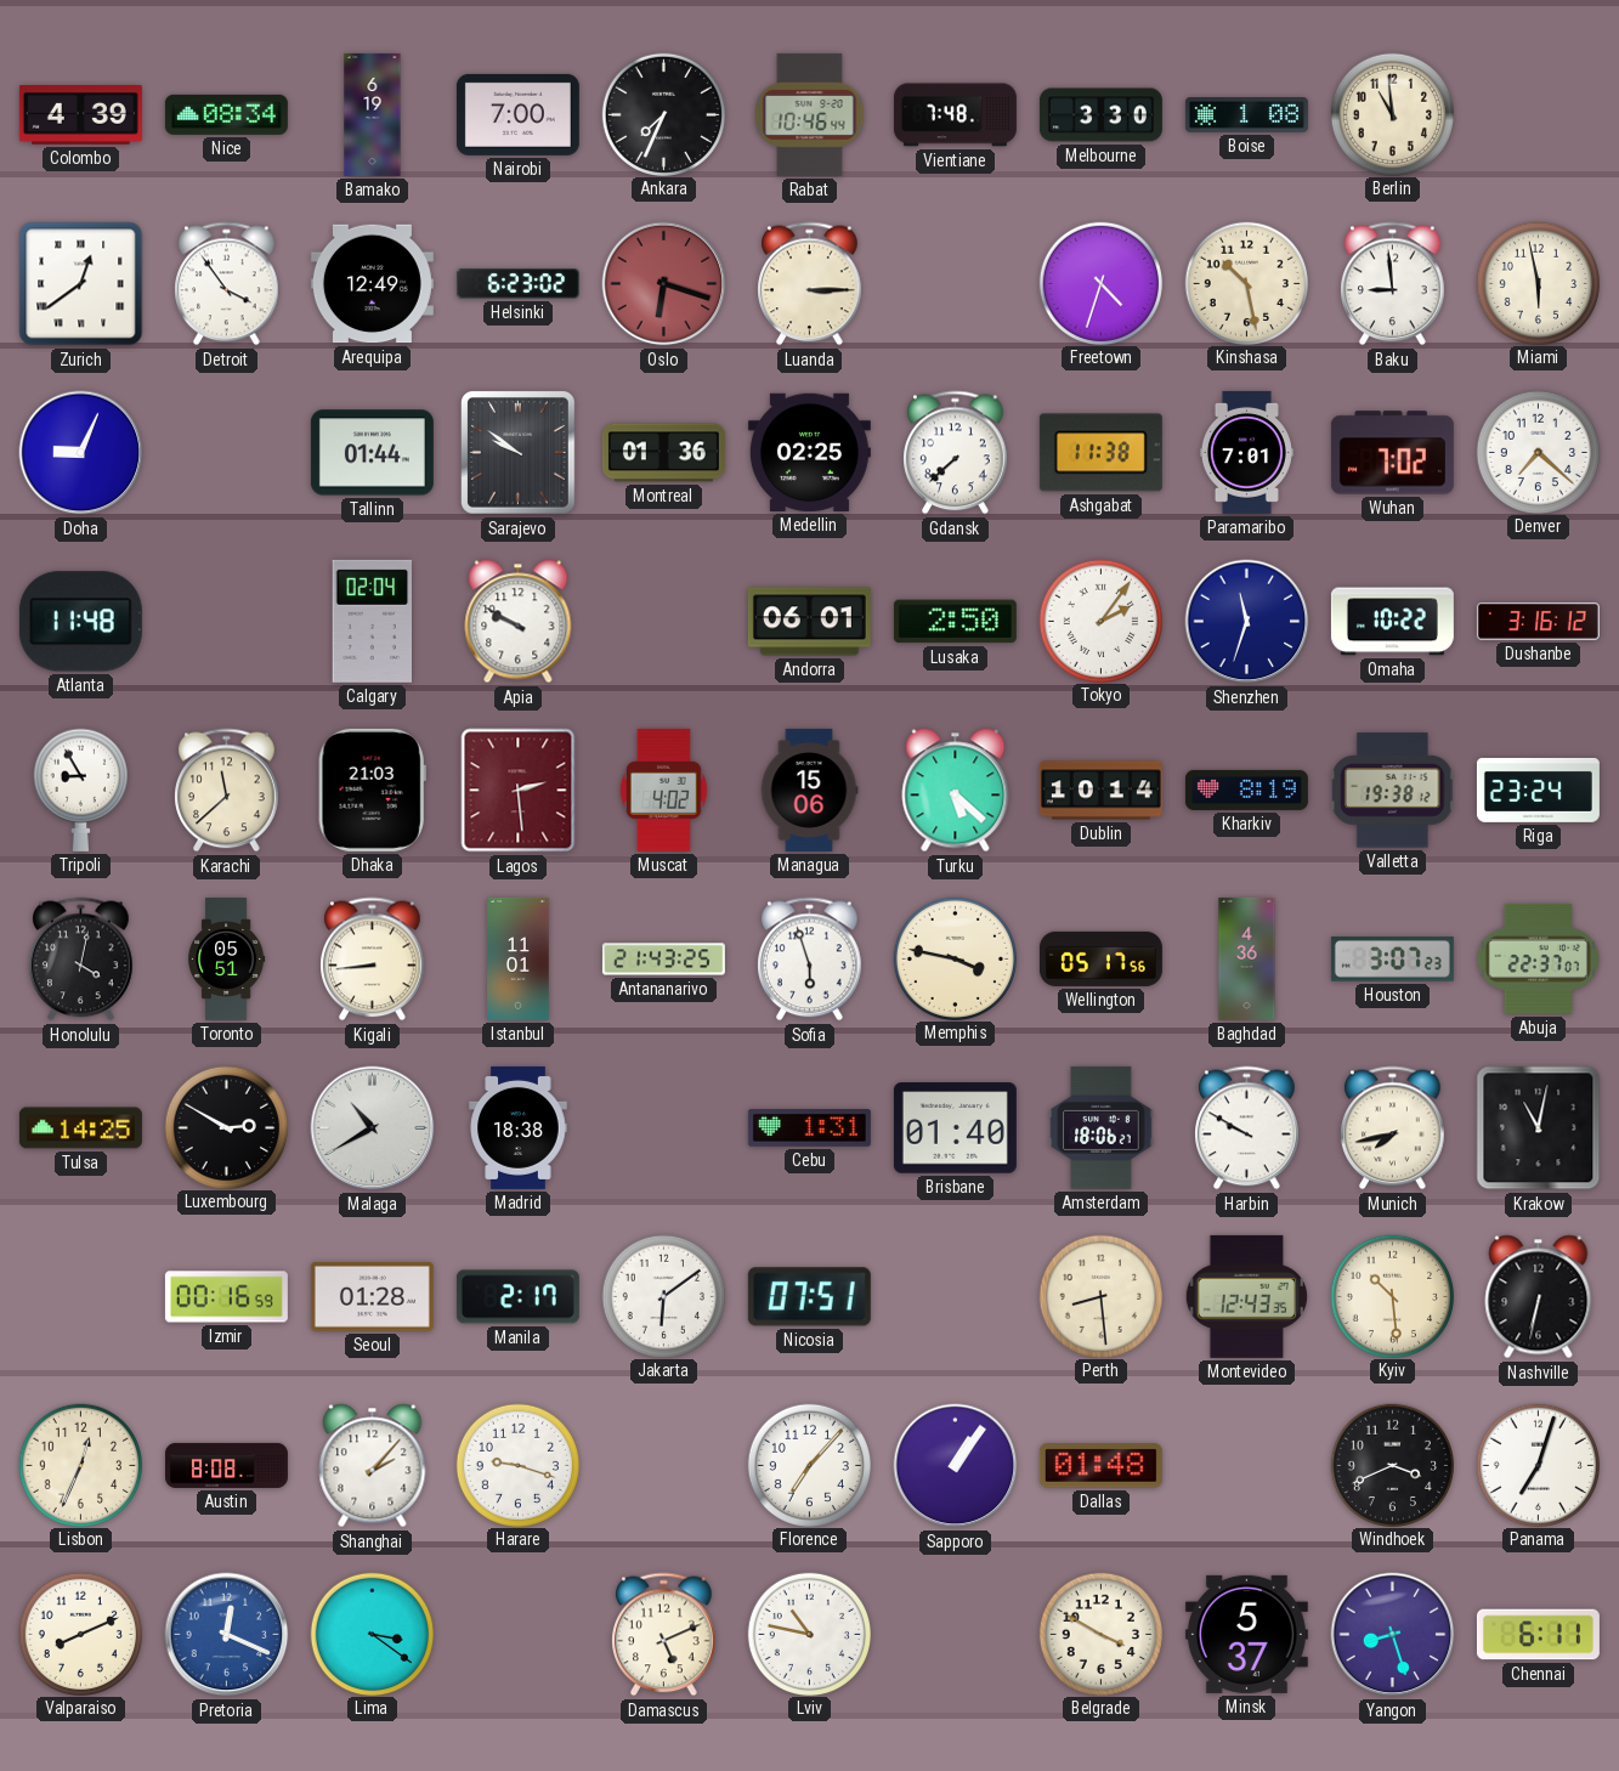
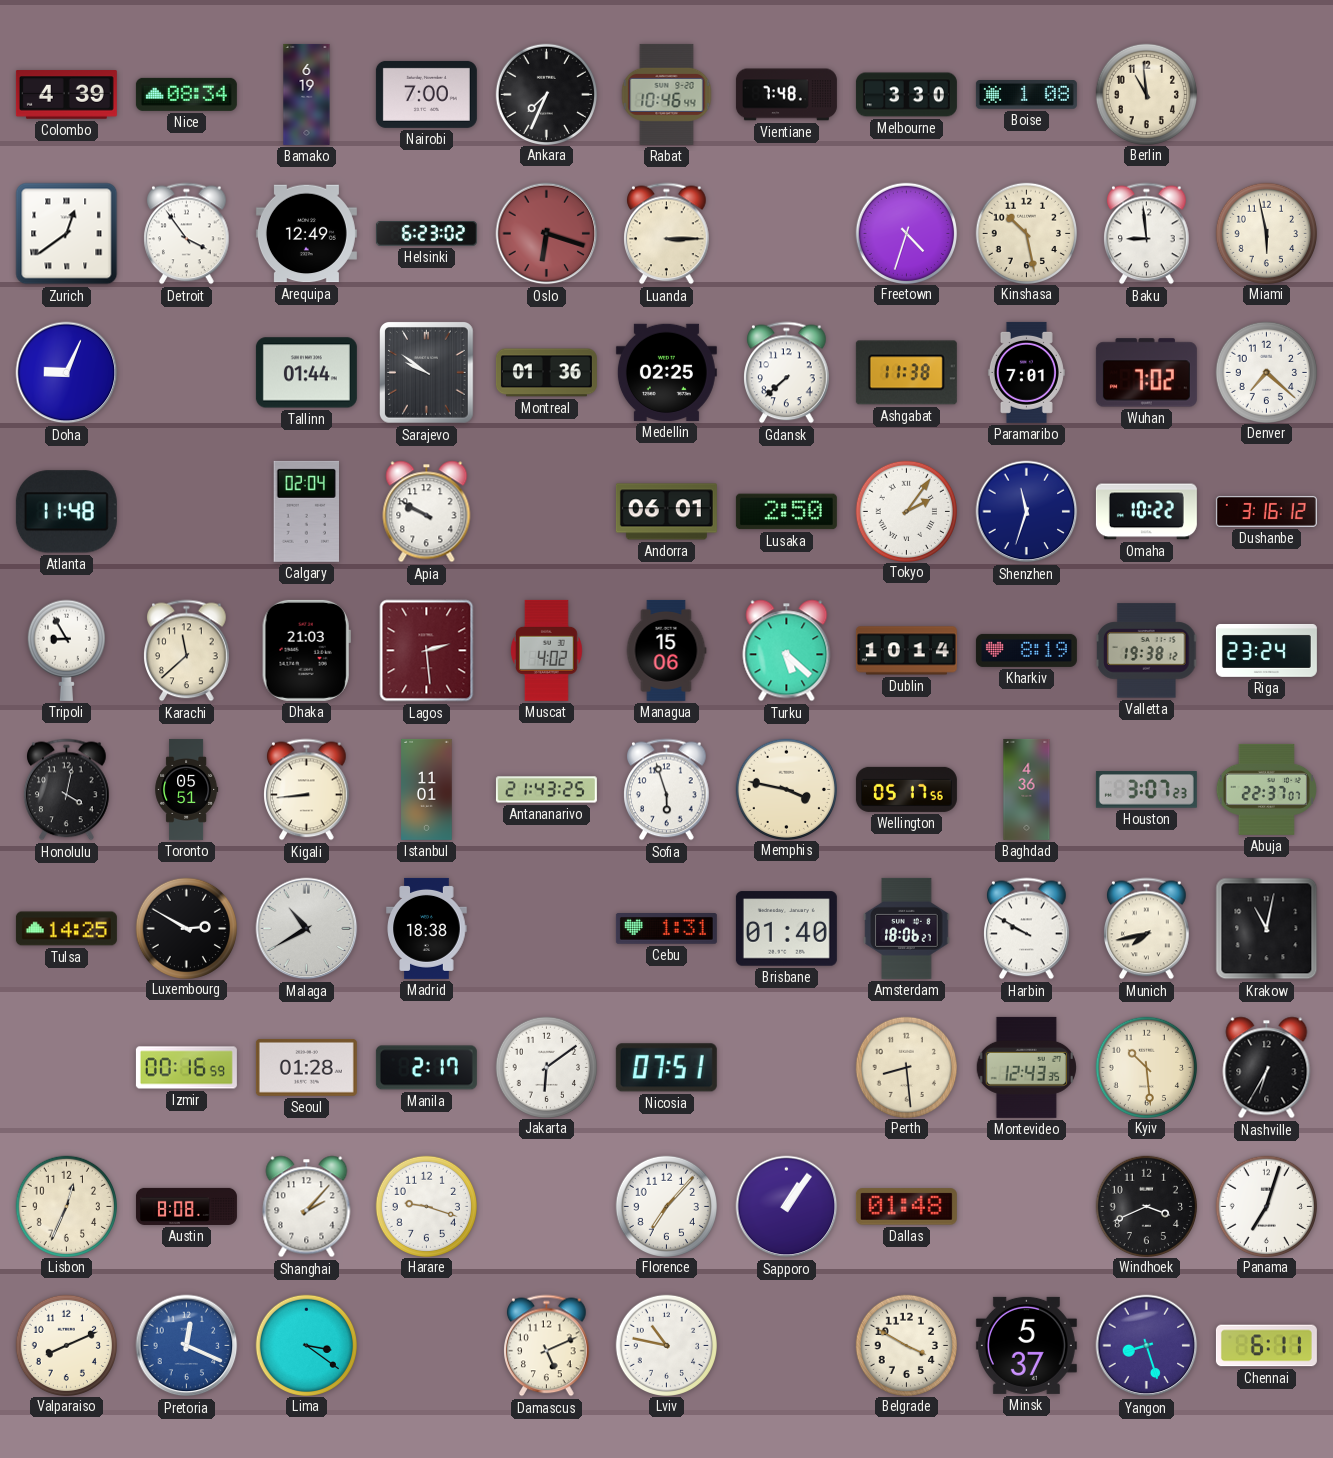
Nashville: 6:32 -> 6:35
